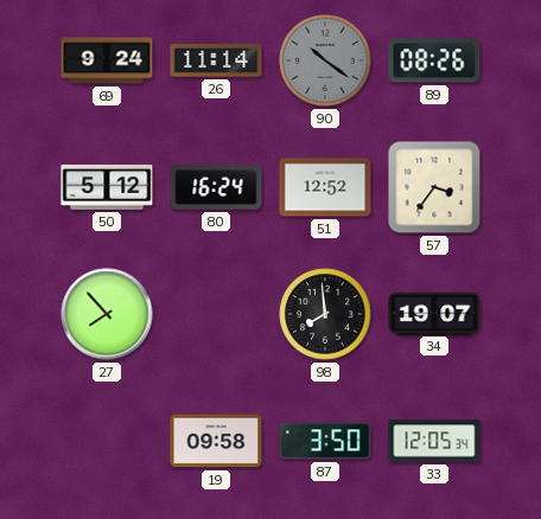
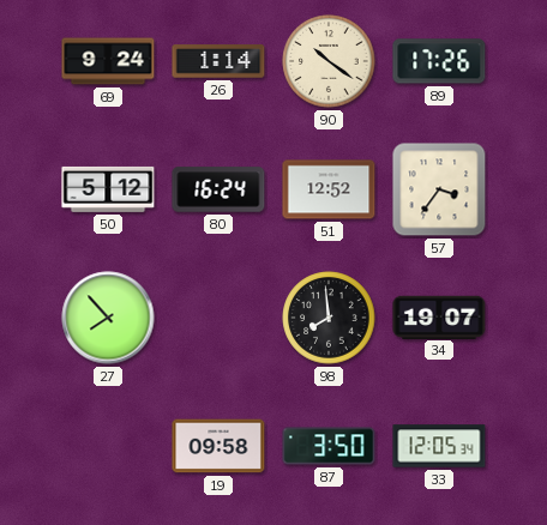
26: 11:14 -> 1:14
90 dial: grey -> cream
89: 08:26 -> 17:26
